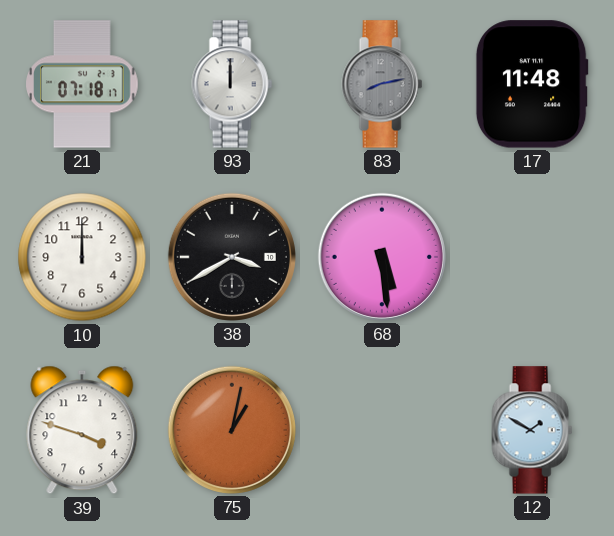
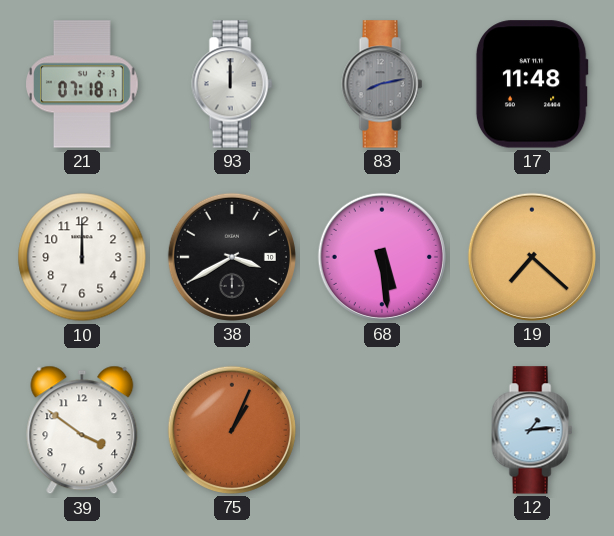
19: none -> 7:22
39: 3:48 -> 3:51
75: 1:02 -> 1:04
12: 1:50 -> 1:14
